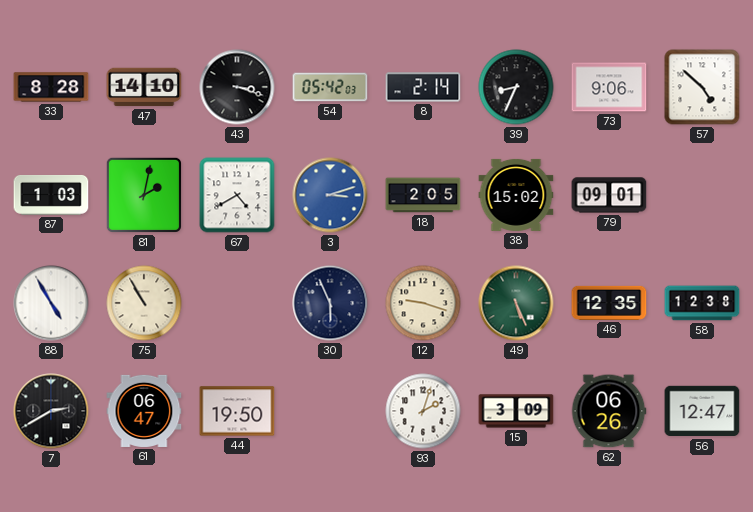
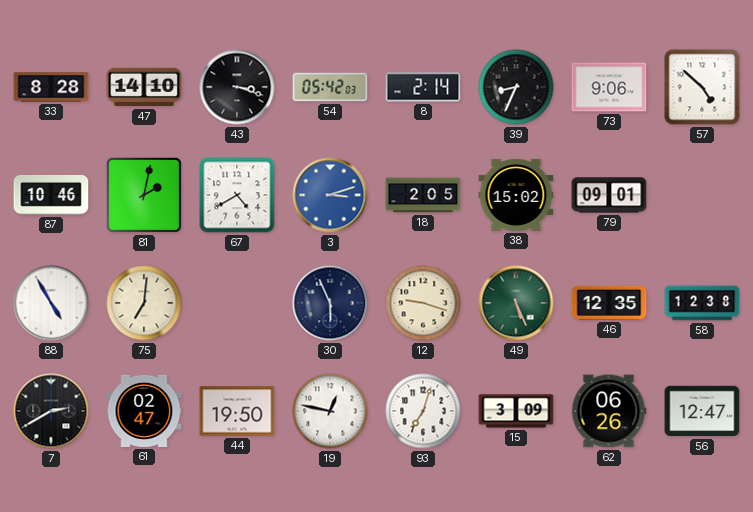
87: 1:03 -> 10:46
75: 10:55 -> 7:01
61: 06:47 -> 02:47
19: none -> 12:47
93: 2:03 -> 7:03
